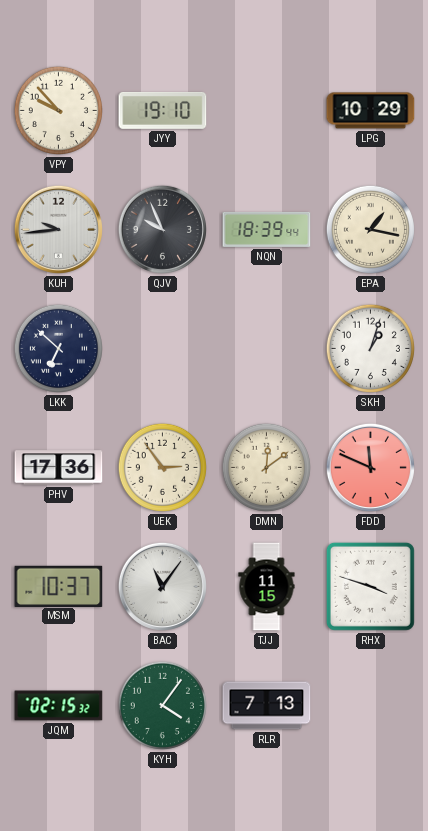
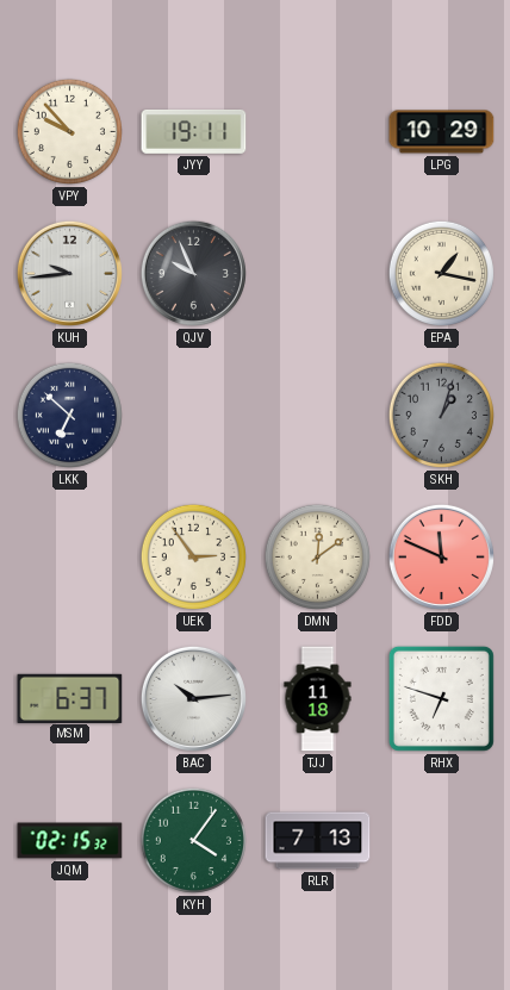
JYY: 19:10 -> 19:11
NQN: 18:39 -> none
SKH dial: white -> grey
PHV: 17:36 -> none
MSM: 10:37 -> 6:37
BAC: 11:06 -> 10:14
TJJ: 11:15 -> 11:18
RHX: 3:48 -> 6:48
